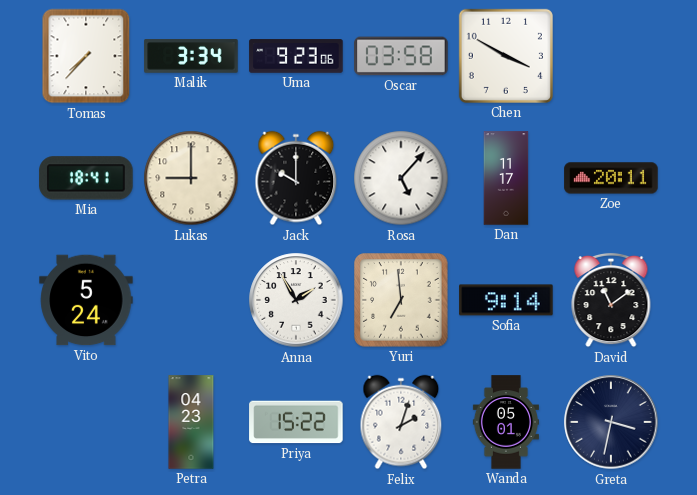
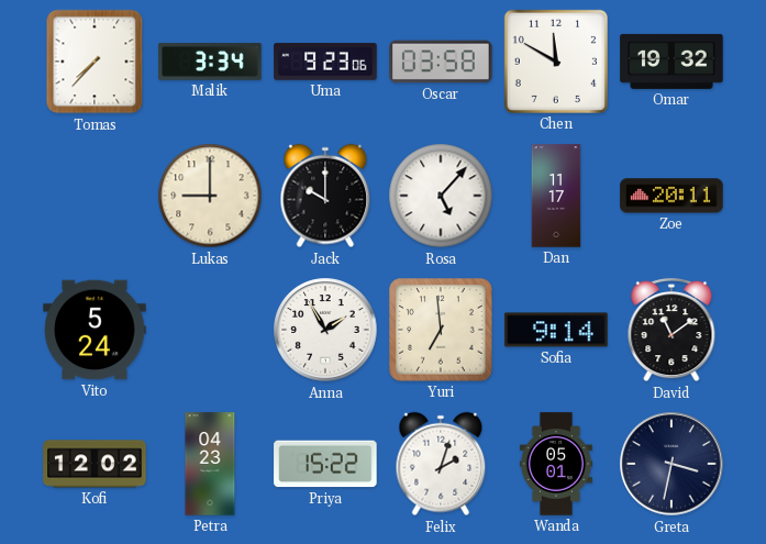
Chen: 3:50 -> 11:50
Omar: none -> 19:32
Mia: 18:41 -> none
Kofi: none -> 12:02
